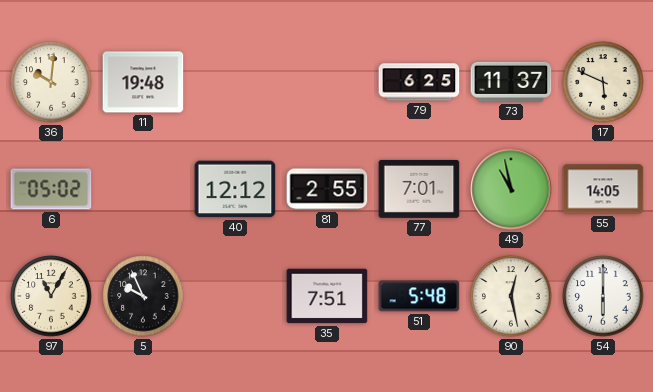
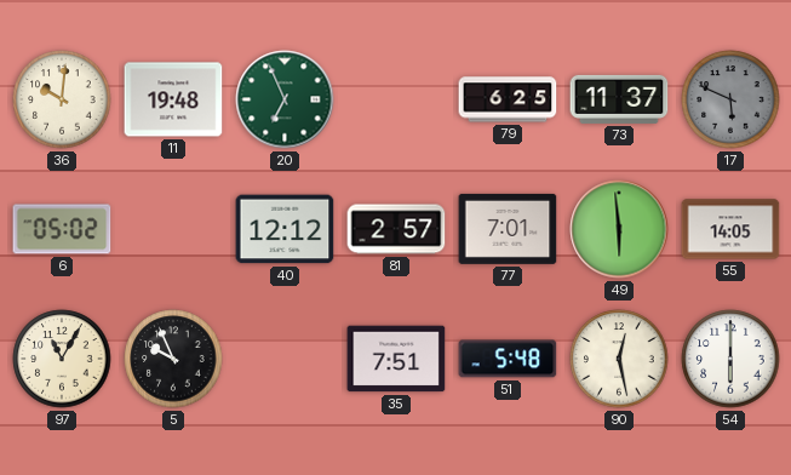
20: none -> 6:56
17 dial: cream -> grey
81: 2:55 -> 2:57
49: 10:58 -> 5:59
